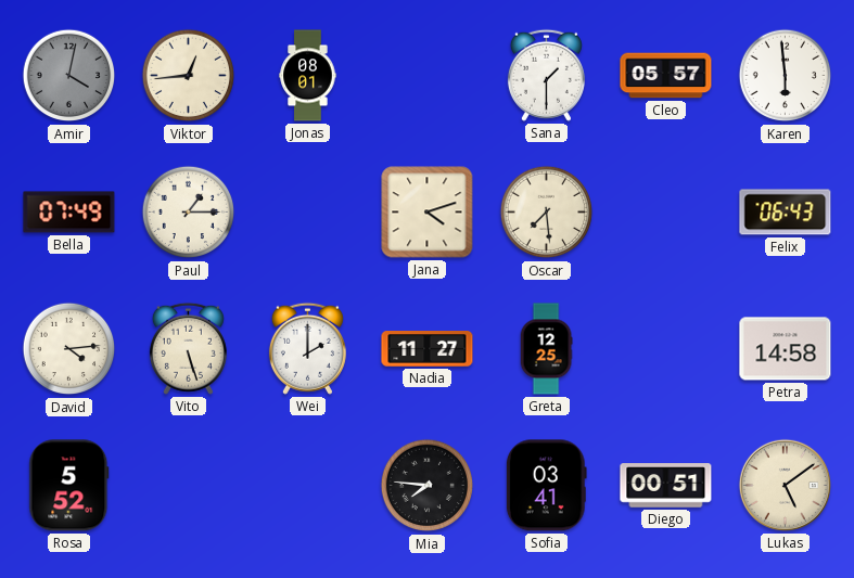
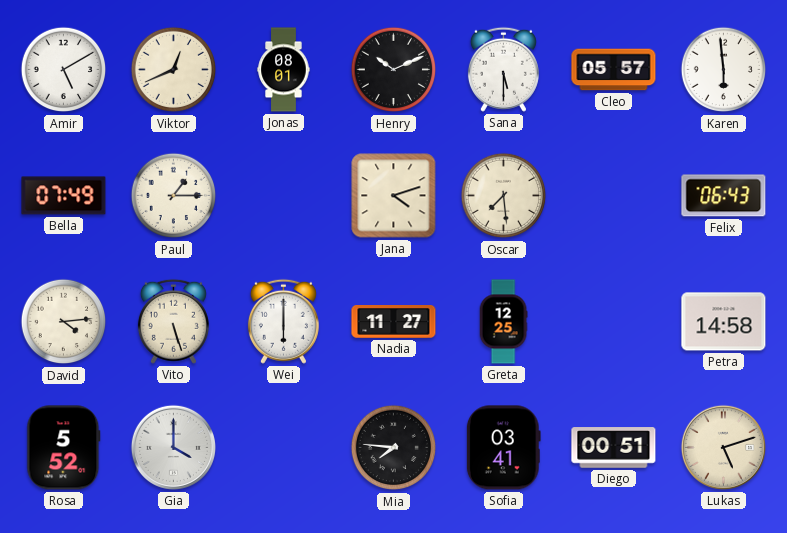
Amir: 4:02 -> 5:10
Amir dial: grey -> white
Viktor: 12:44 -> 12:41
Henry: none -> 10:11
Sana: 1:30 -> 5:30
Wei: 2:00 -> 6:00
Gia: none -> 4:00
Lukas: 5:09 -> 5:12
